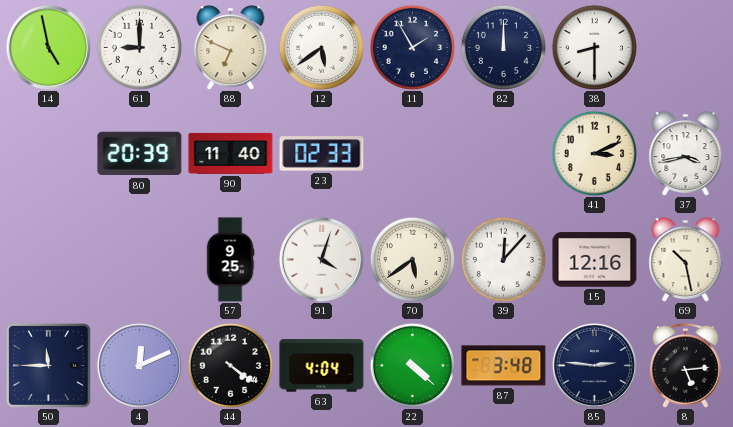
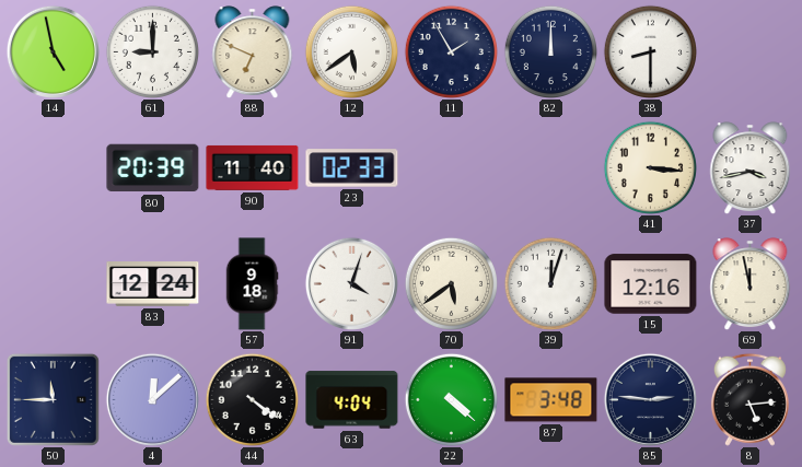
41: 3:11 -> 3:16
83: none -> 12:24
57: 9:25 -> 9:18
39: 12:07 -> 12:03
69: 10:28 -> 11:58
4: 12:11 -> 12:08
